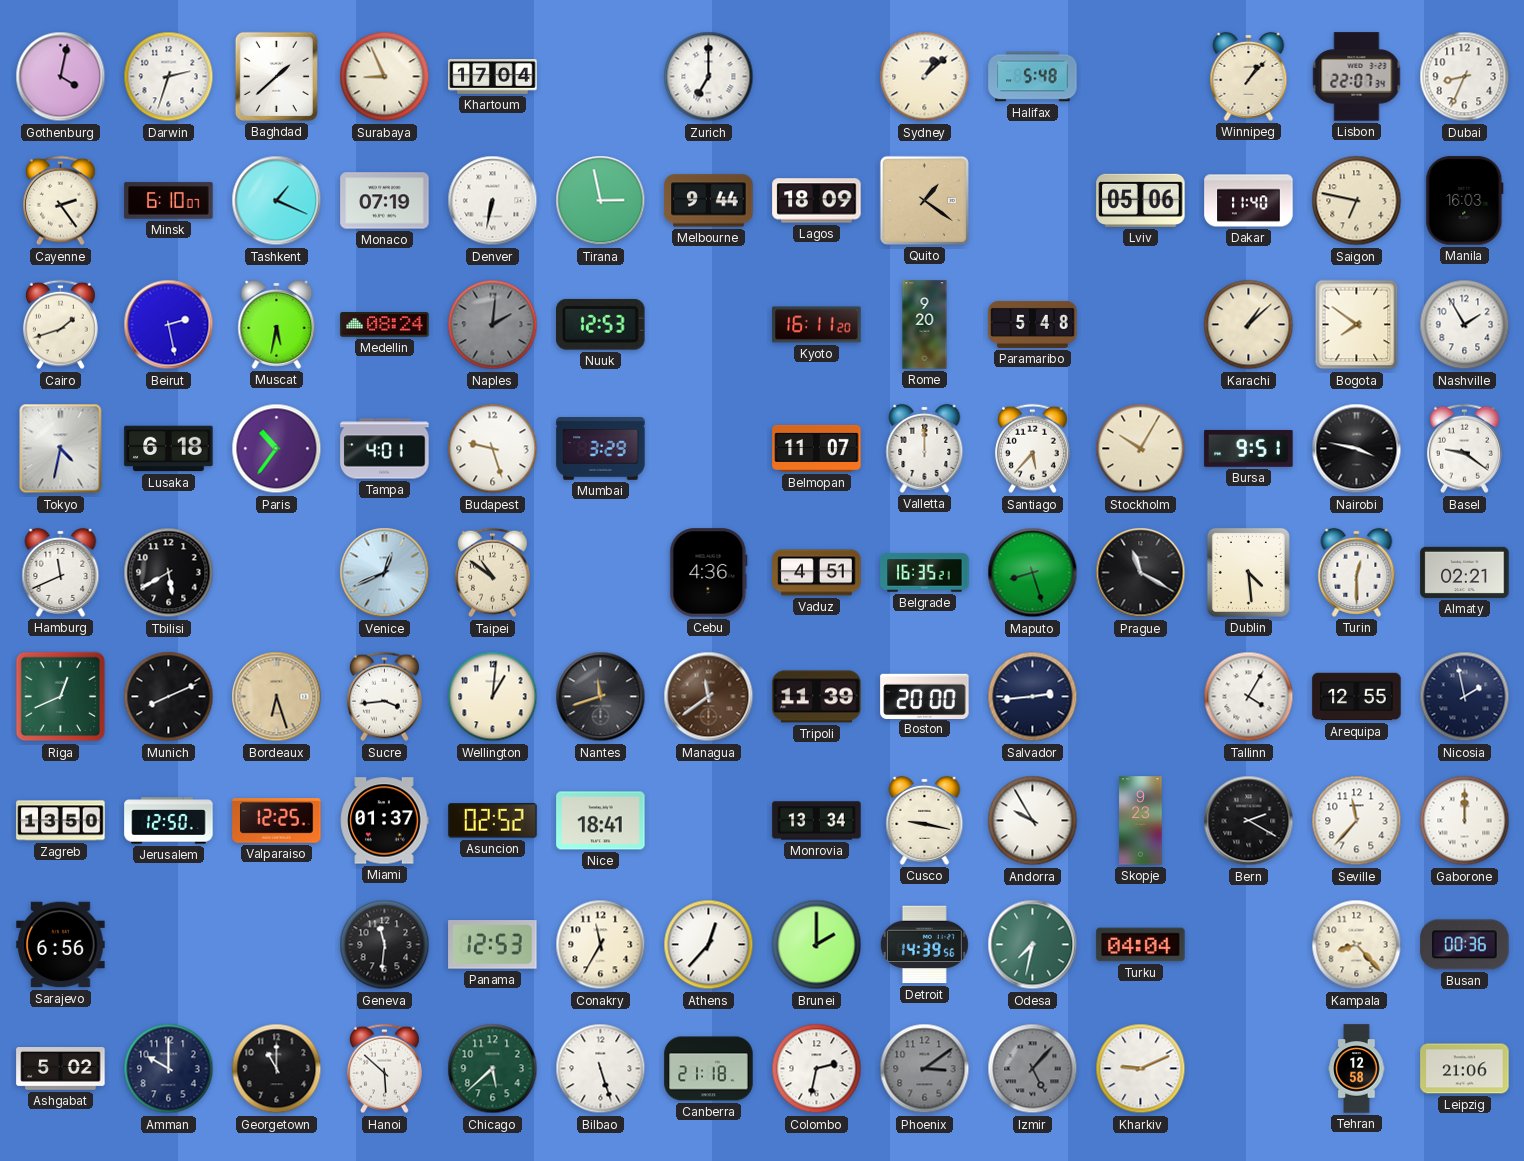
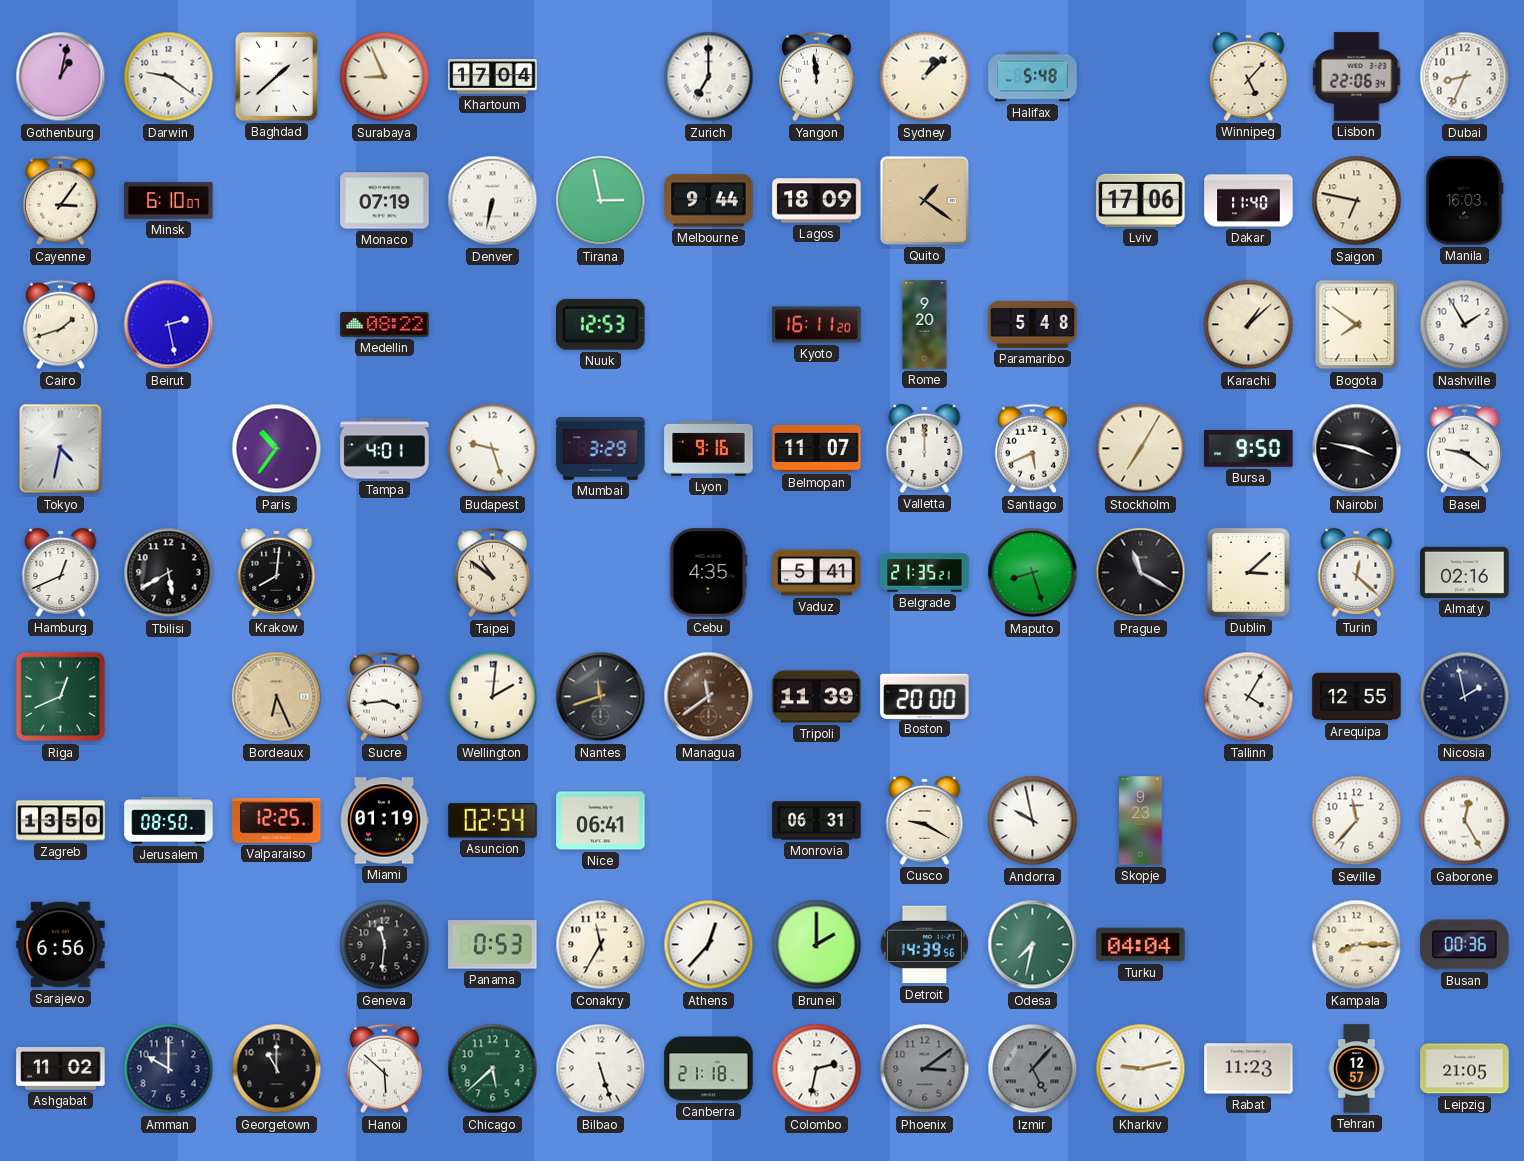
Gothenburg: 4:02 -> 1:02
Darwin: 2:33 -> 9:21
Yangon: none -> 11:59
Winnipeg: 1:07 -> 5:07
Lisbon: 22:07 -> 22:06
Cayenne: 2:24 -> 3:06
Tashkent: 1:19 -> none
Lviv: 05:06 -> 17:06
Muscat: 5:32 -> none
Medellin: 08:24 -> 08:22
Naples: 2:01 -> none
Lusaka: 6:18 -> none
Lyon: none -> 9:16
Santiago: 5:37 -> 5:41
Stockholm: 10:05 -> 7:05
Bursa: 9:51 -> 9:50
Hamburg: 11:41 -> 12:41
Krakow: none -> 8:01
Venice: 12:41 -> none
Cebu: 4:36 -> 4:35
Vaduz: 4:51 -> 5:41
Belgrade: 16:35 -> 21:35
Dublin: 4:29 -> 3:08
Turin: 12:30 -> 12:22
Almaty: 02:21 -> 02:16
Munich: 8:11 -> none
Bordeaux: 6:27 -> 6:26
Wellington: 1:01 -> 2:01
Salvador: 2:44 -> none
Jerusalem: 12:50 -> 08:50
Miami: 01:37 -> 01:19
Asuncion: 02:52 -> 02:54
Nice: 18:41 -> 06:41
Monrovia: 13:34 -> 06:31
Cusco: 9:17 -> 9:20
Andorra: 9:55 -> 9:58
Bern: 2:20 -> none
Gaborone: 12:00 -> 12:25
Panama: 12:53 -> 0:53
Kampala: 8:23 -> 8:15
Ashgabat: 5:02 -> 11:02
Kharkiv: 9:11 -> 9:13
Rabat: none -> 11:23
Tehran: 12:58 -> 12:57
Leipzig: 21:06 -> 21:05
